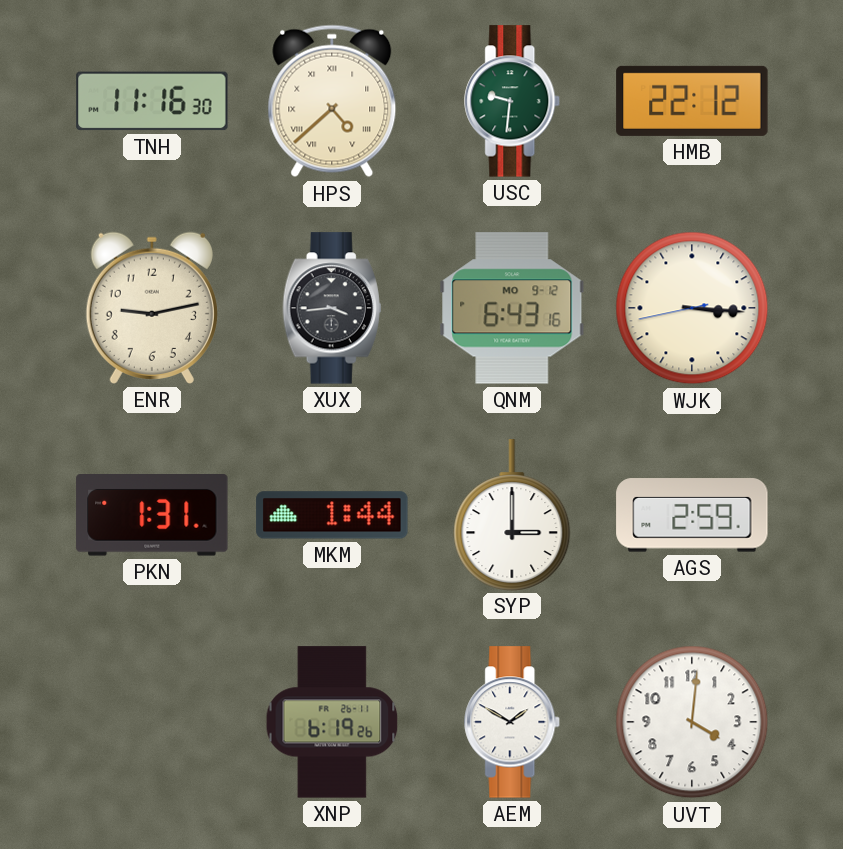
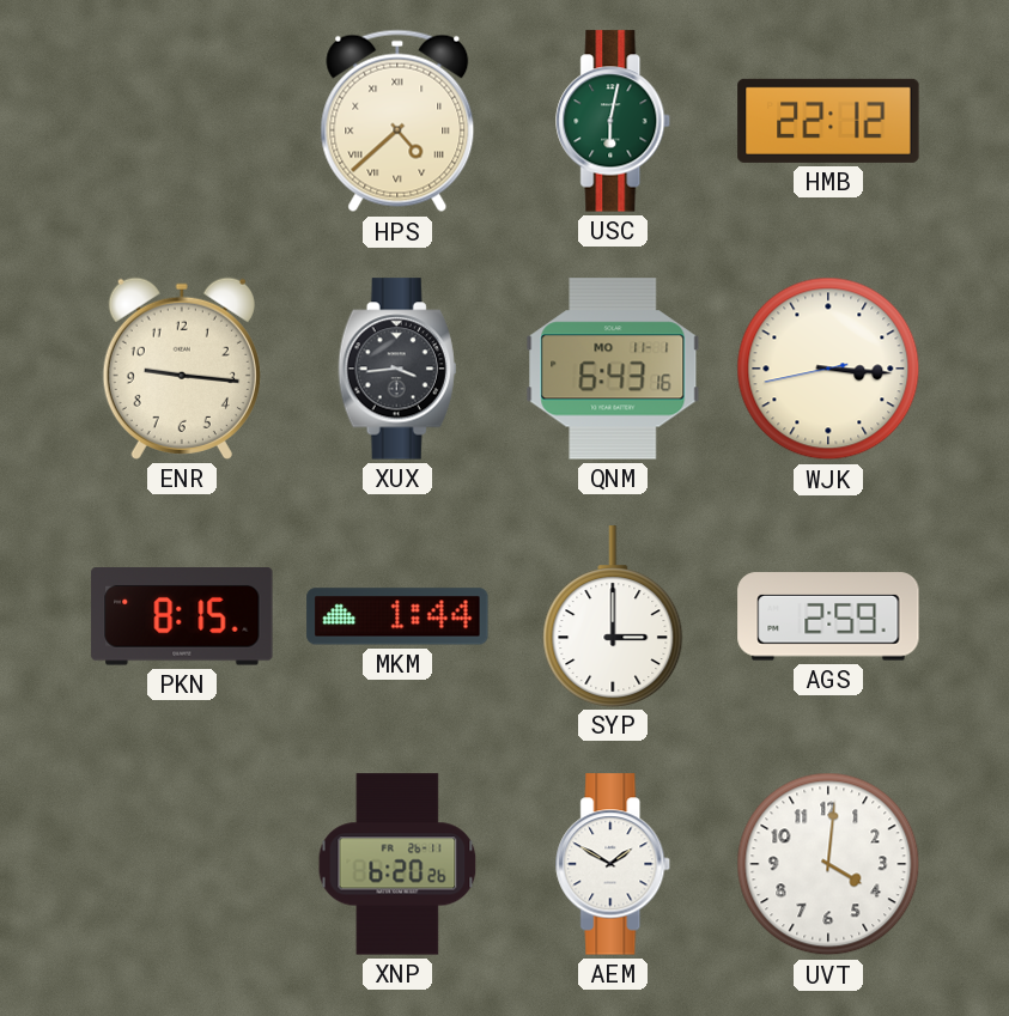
TNH: 11:16 -> none
USC: 9:31 -> 6:02
ENR: 9:13 -> 9:16
QNM date: MO 9-12 -> MO 11-1
PKN: 1:31 -> 8:15
XNP: 6:19 -> 6:20
